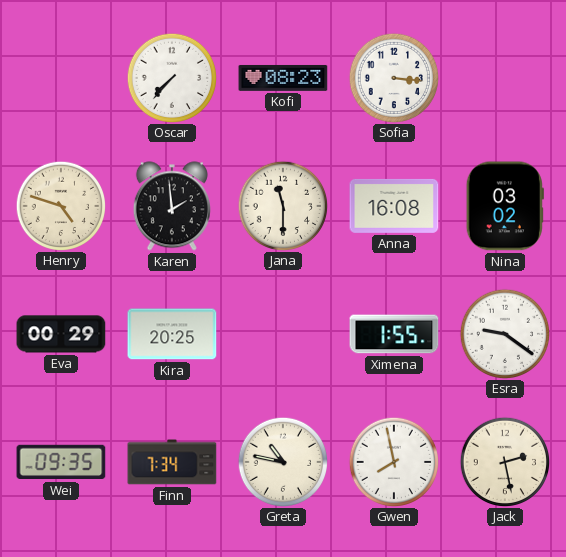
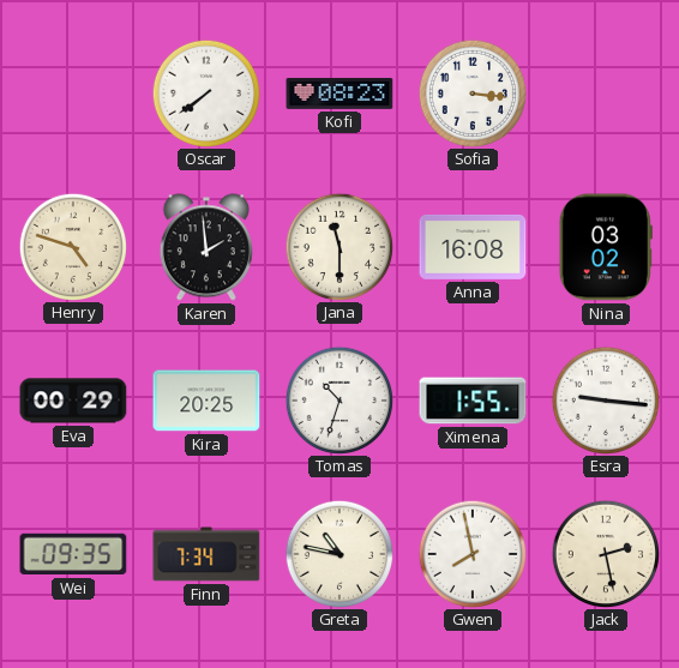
Oscar: 7:37 -> 7:39
Tomas: none -> 10:33
Esra: 9:21 -> 9:16
